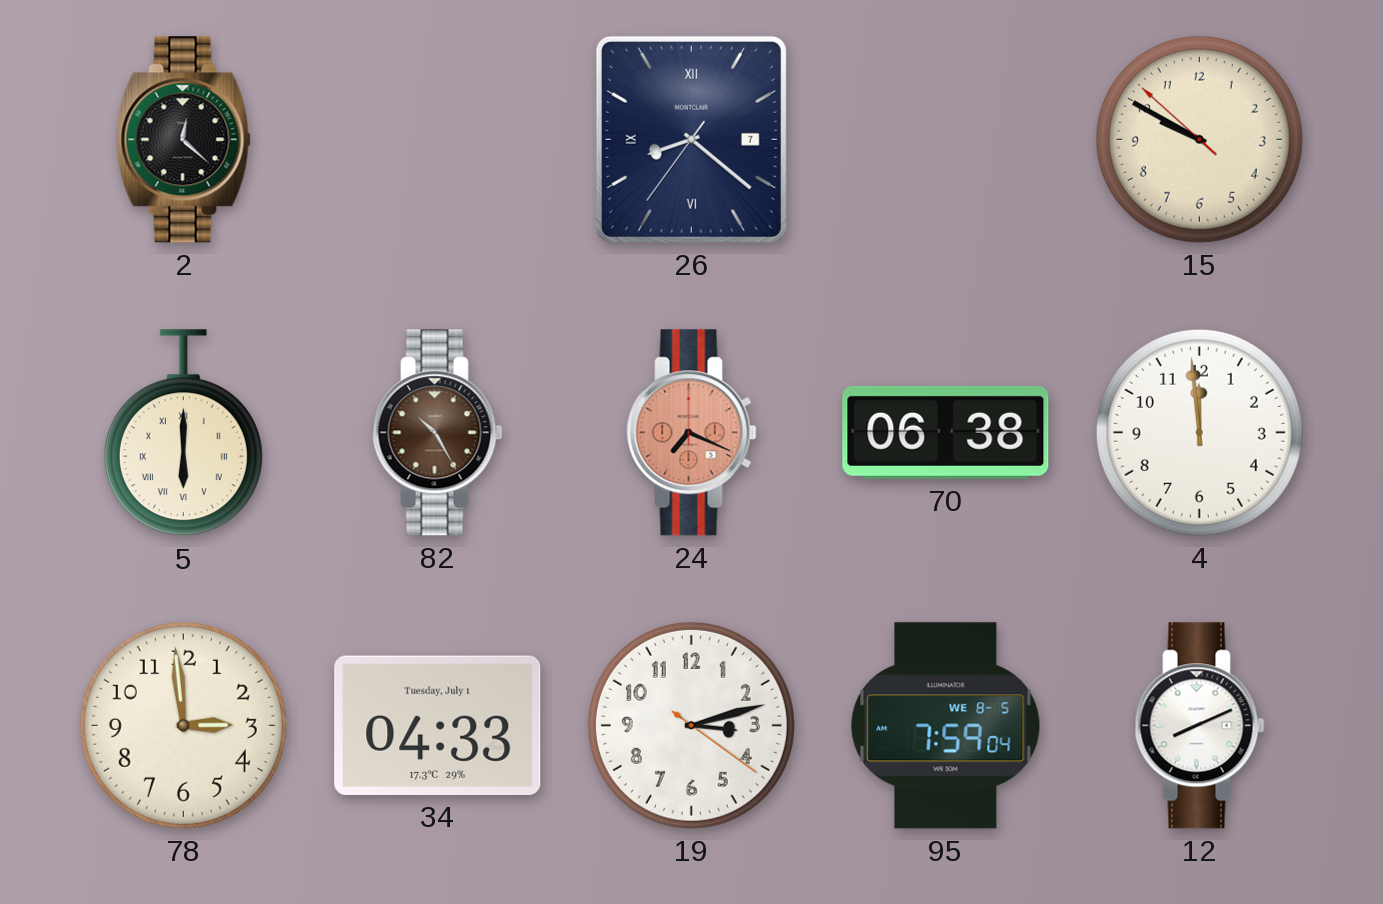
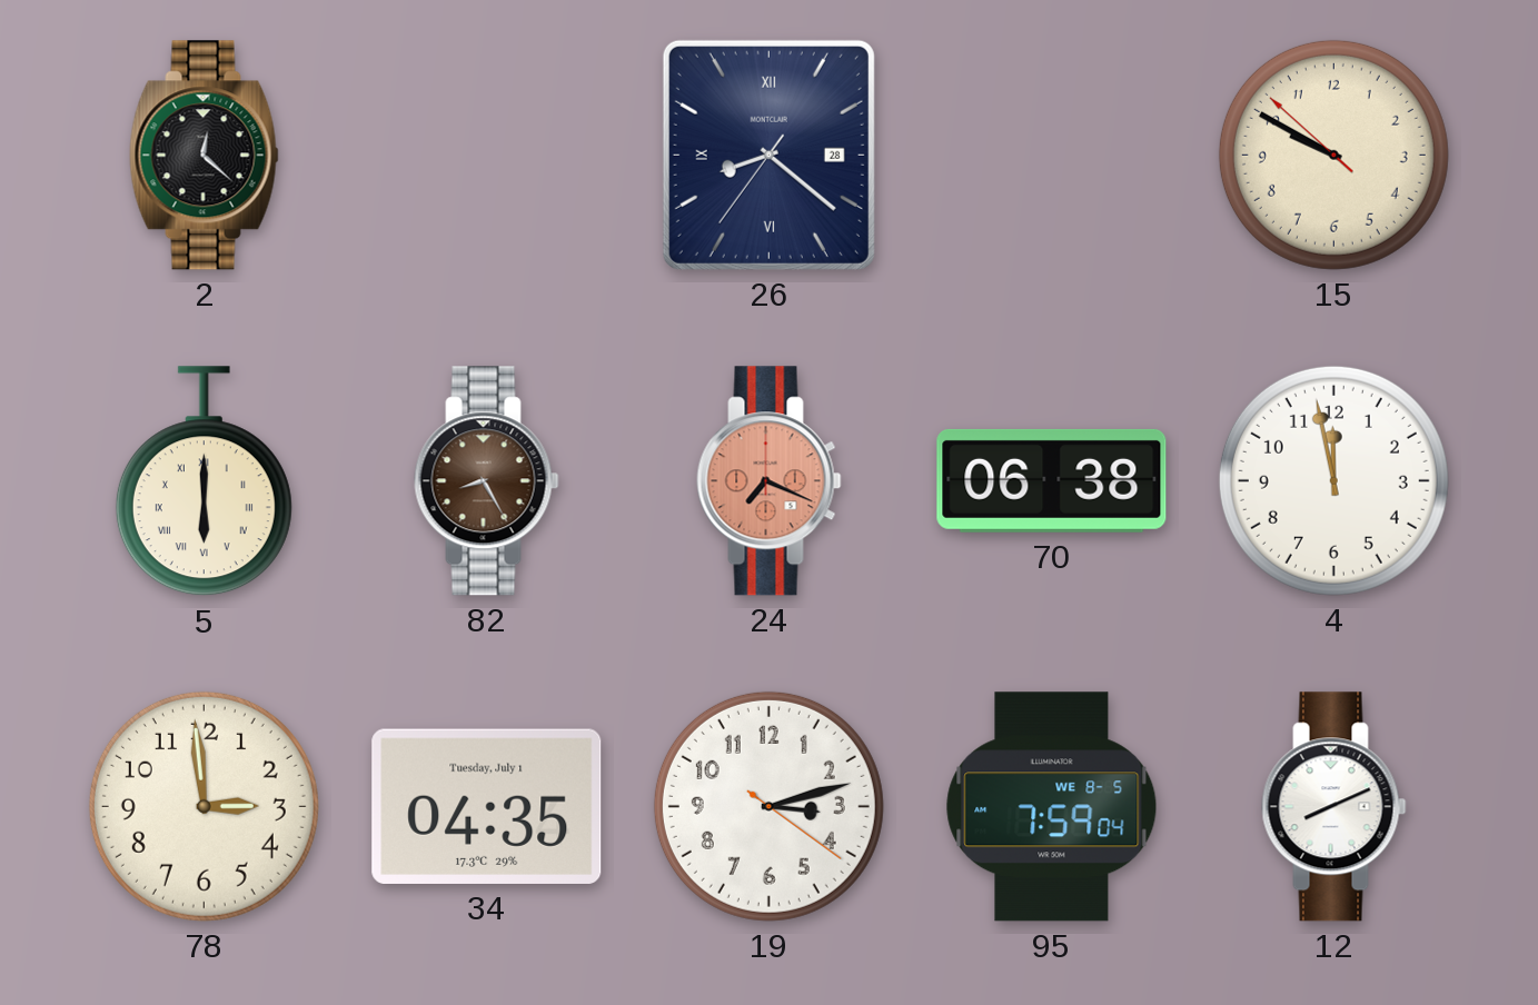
26 date: 7 -> 28
82: 10:25 -> 8:25
4: 11:59 -> 11:58
34: 04:33 -> 04:35
